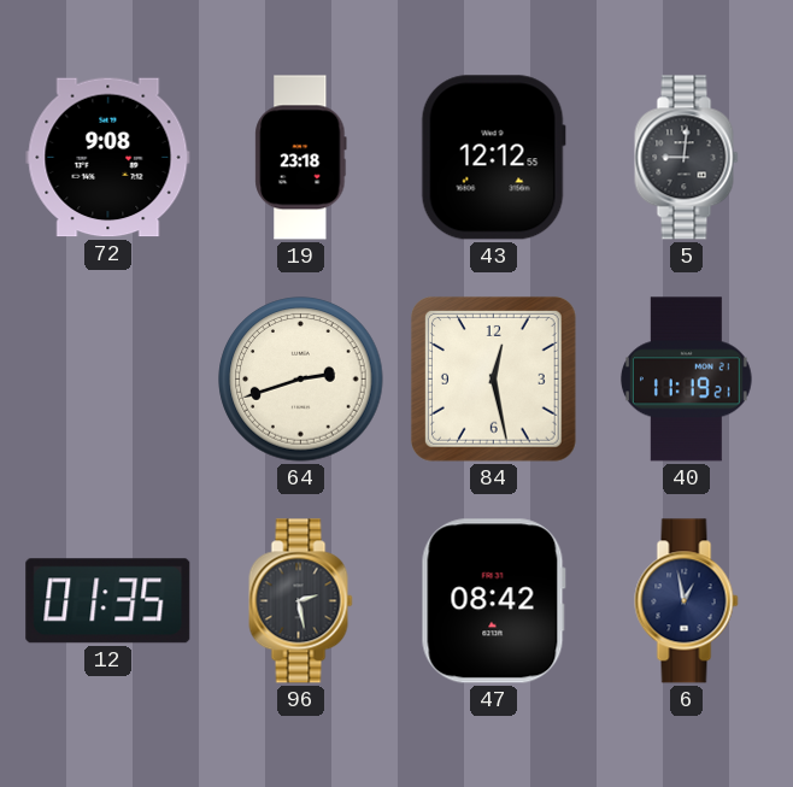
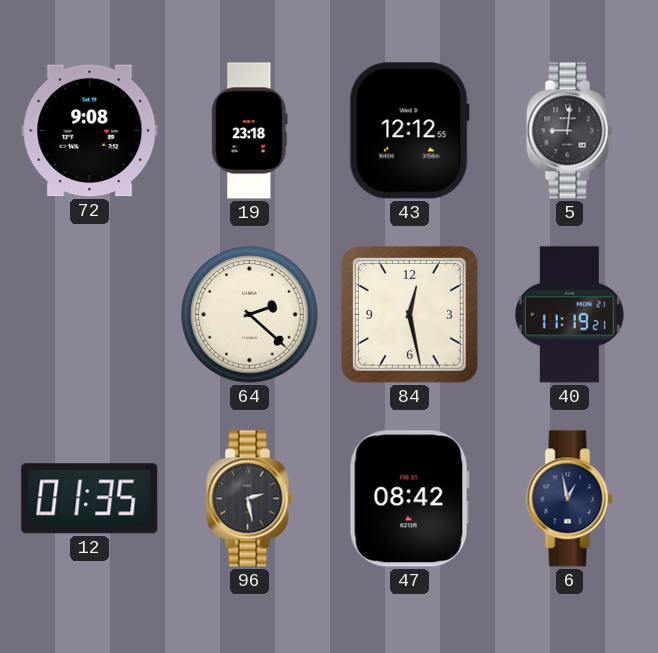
64: 2:42 -> 2:22
